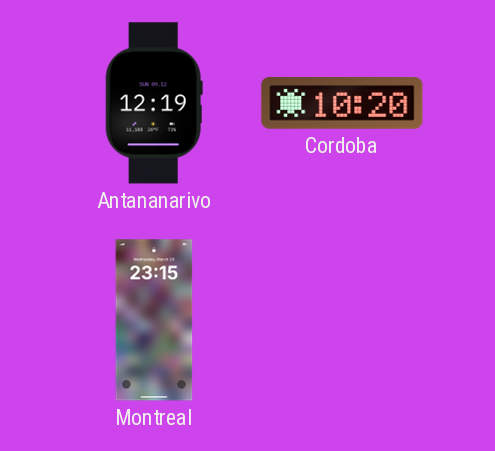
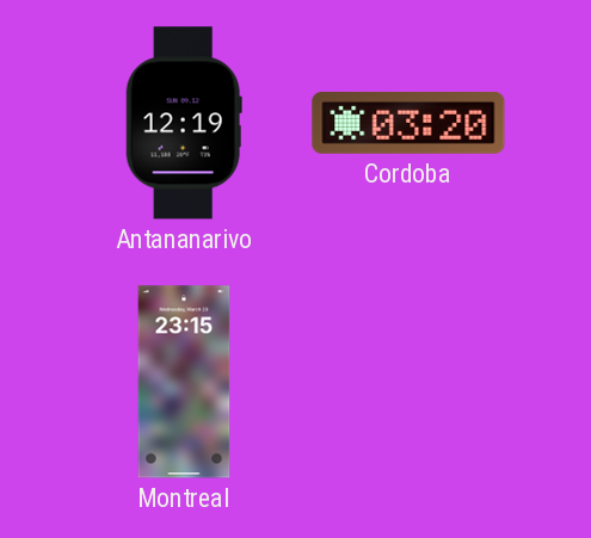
Cordoba: 10:20 -> 03:20
